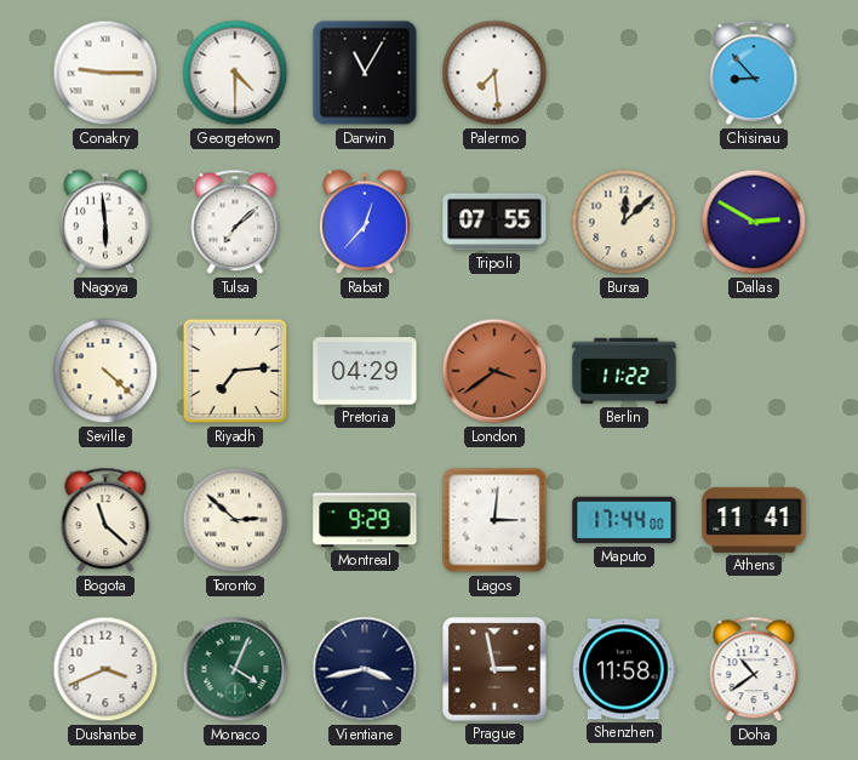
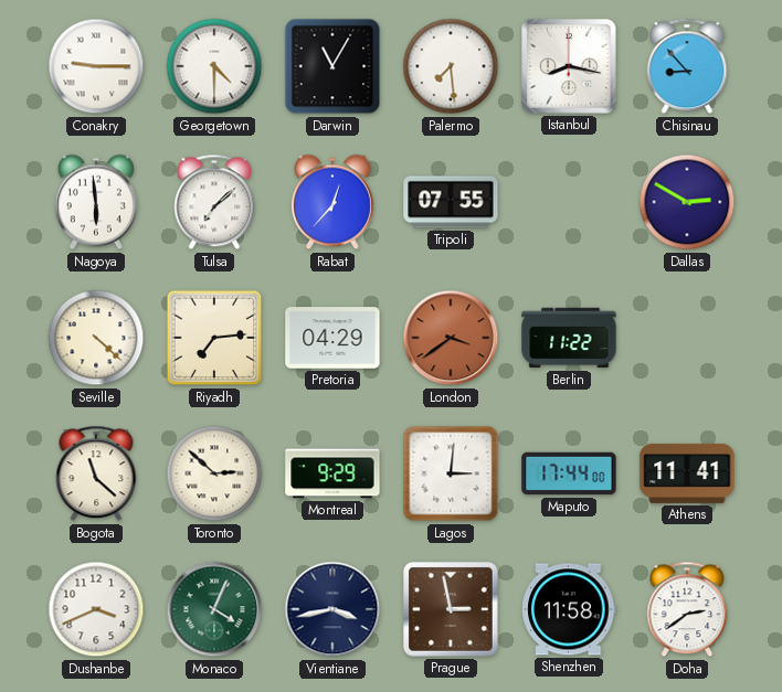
Istanbul: none -> 8:17
Bursa: 12:08 -> none
Doha: 10:39 -> 2:39
